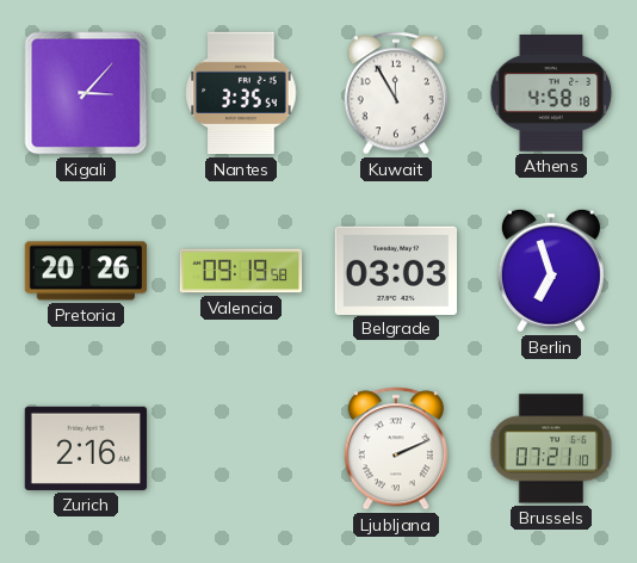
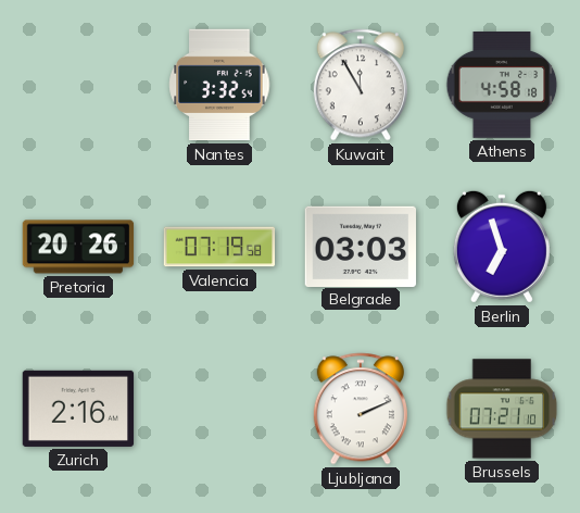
Kigali: 3:07 -> none
Nantes: 3:35 -> 3:32
Valencia: 09:19 -> 07:19
